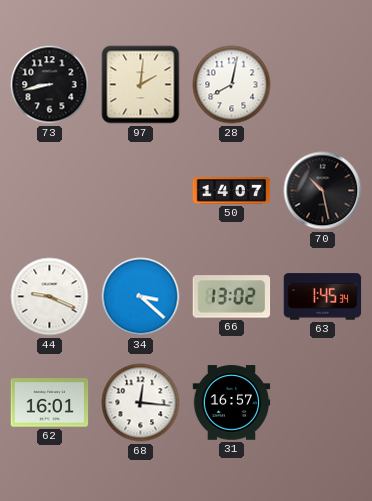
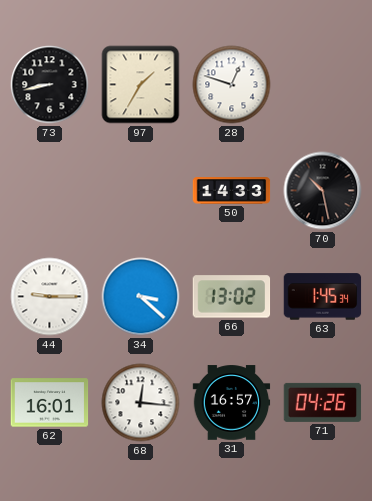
97: 2:01 -> 1:35
28: 8:02 -> 12:48
50: 14:07 -> 14:33
44: 9:19 -> 9:15
71: none -> 04:26
